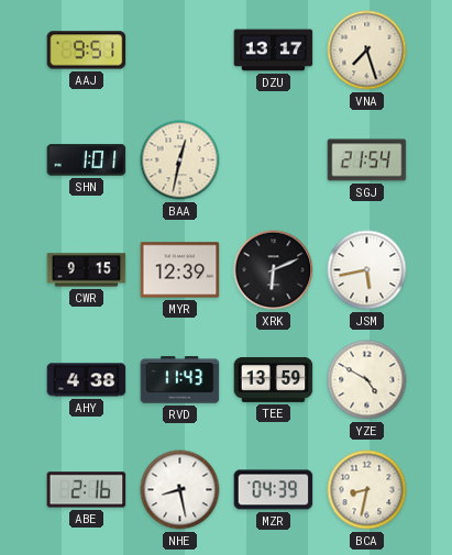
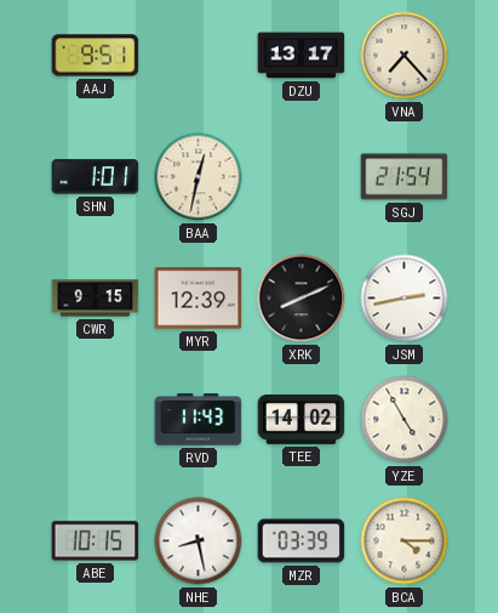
VNA: 7:27 -> 7:23
XRK: 6:11 -> 8:11
JSM: 5:43 -> 2:43
AHY: 4:38 -> none
TEE: 13:59 -> 14:02
YZE: 4:50 -> 4:55
ABE: 2:16 -> 10:15
MZR: 04:39 -> 03:39
BCA: 8:32 -> 4:15
